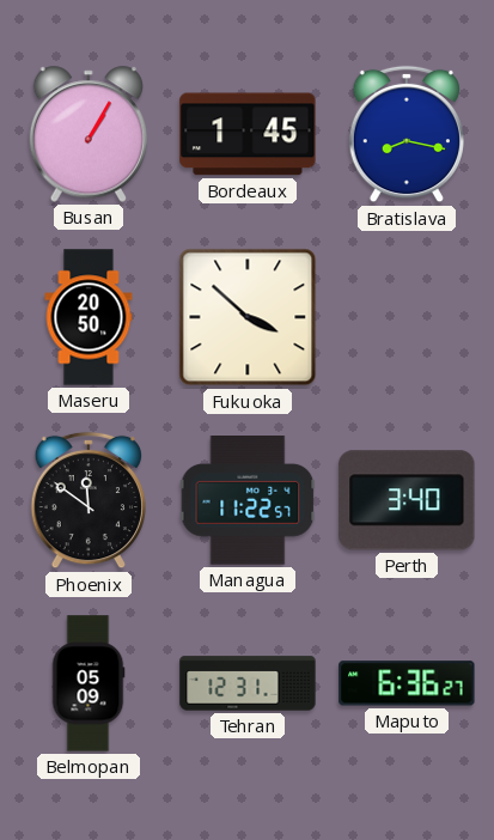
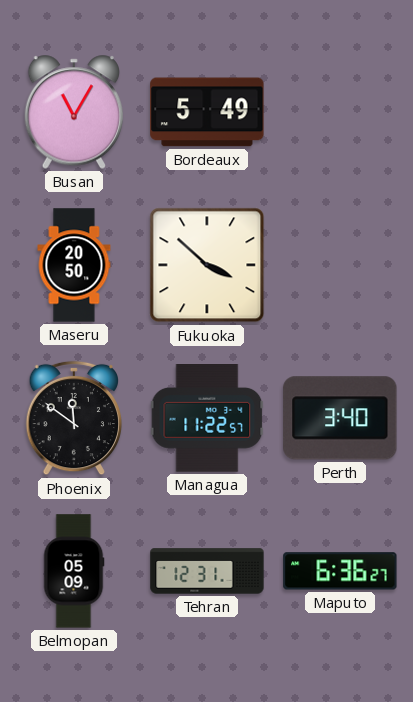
Busan: 1:05 -> 11:05
Bordeaux: 1:45 -> 5:49
Bratislava: 8:17 -> none
